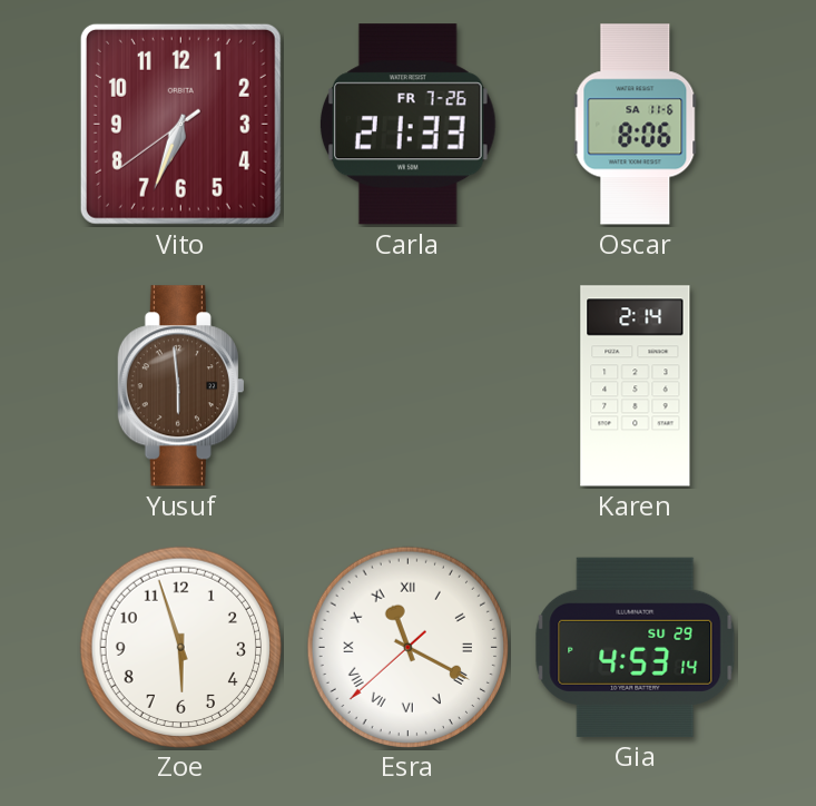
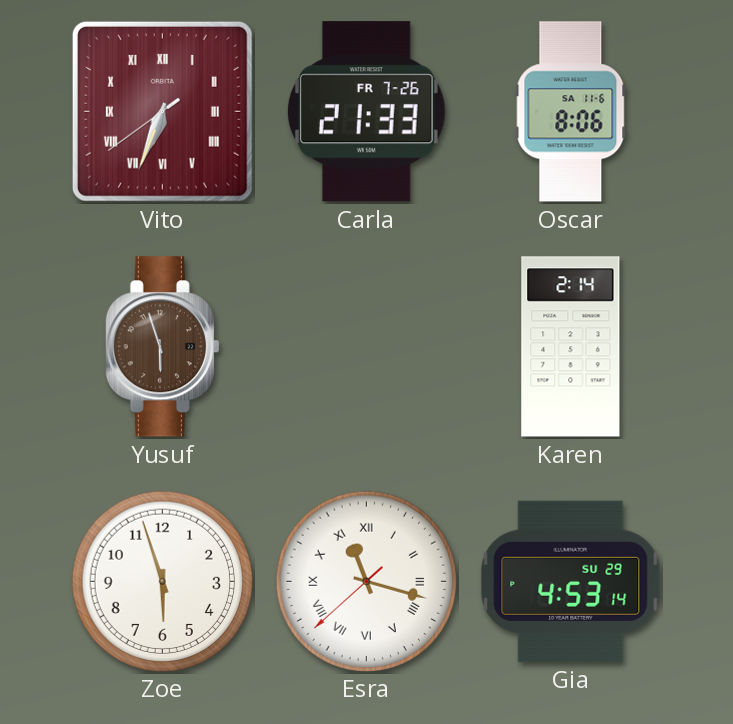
Vito numerals: Arabic -> Roman
Yusuf: 5:59 -> 5:57
Esra: 11:19 -> 11:17
